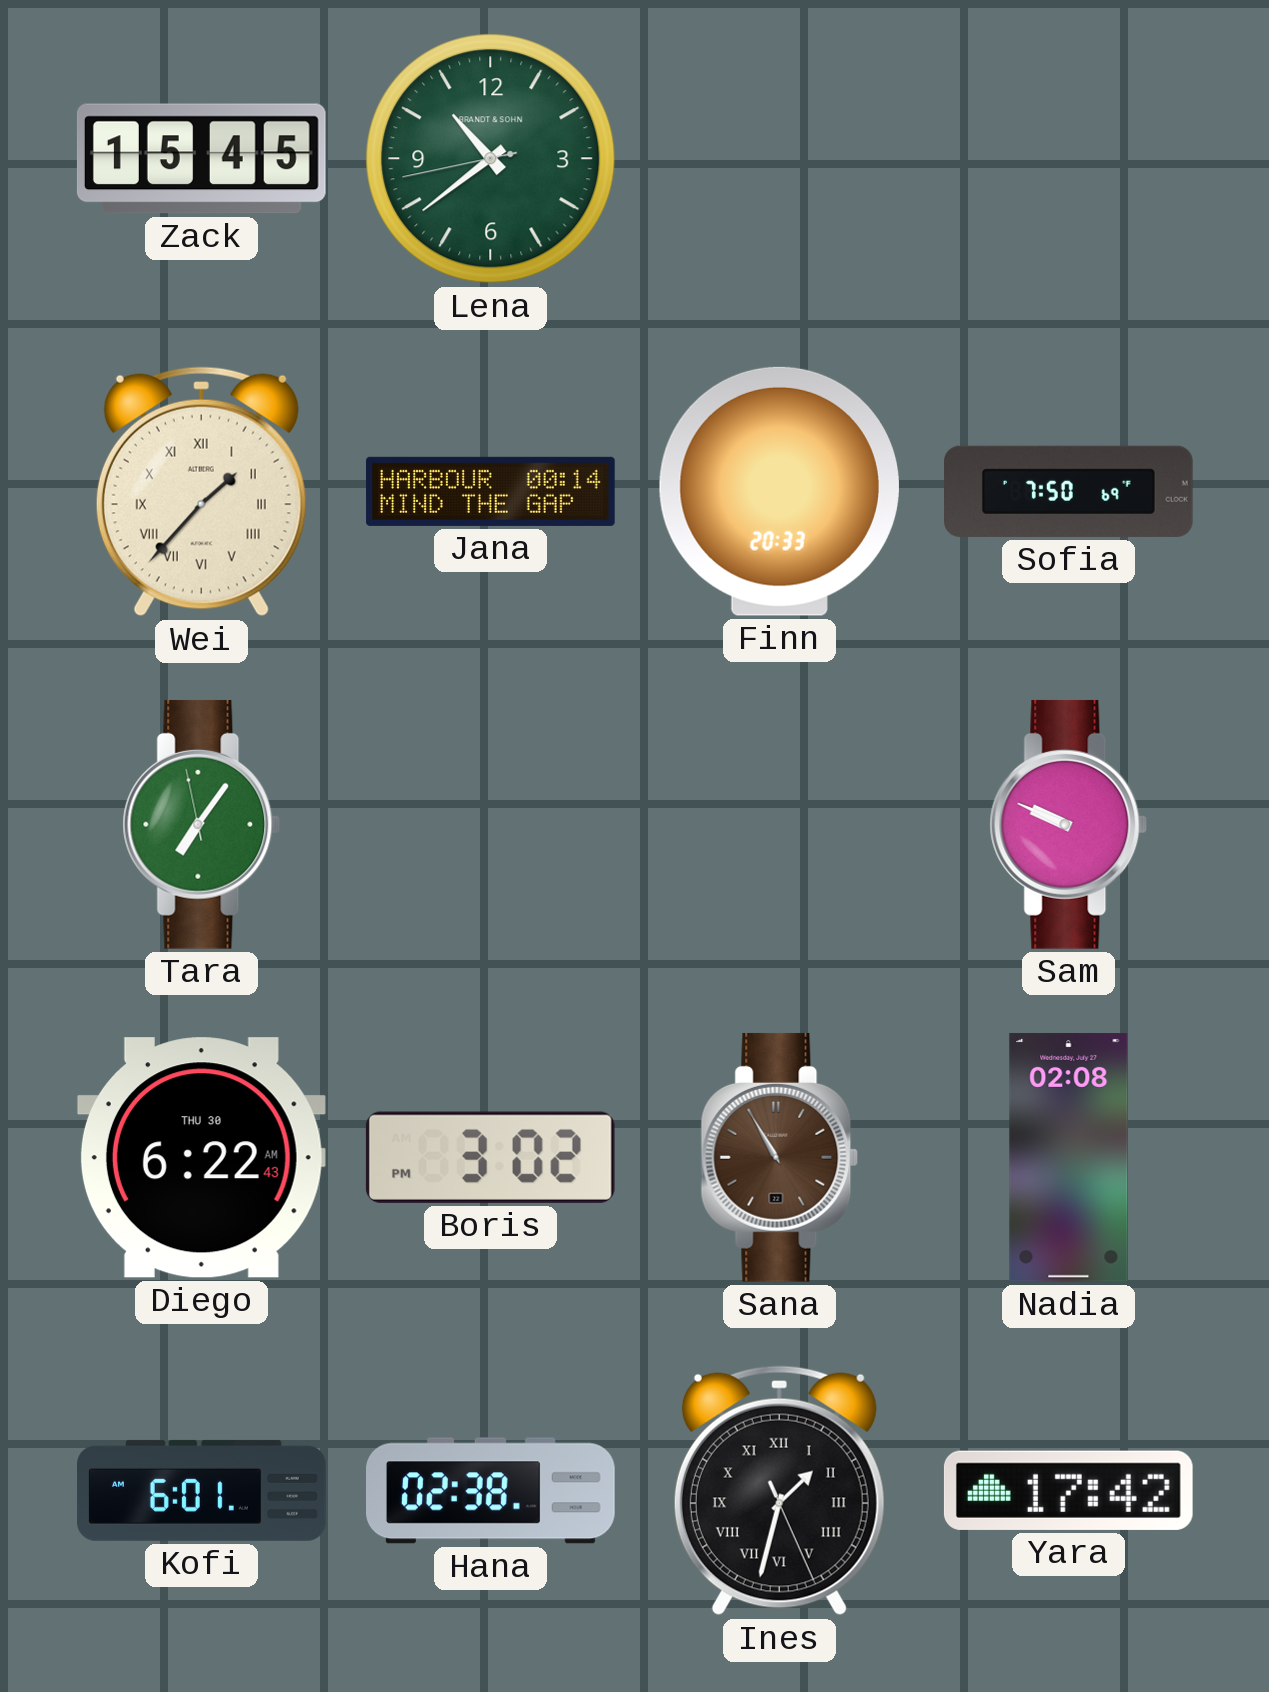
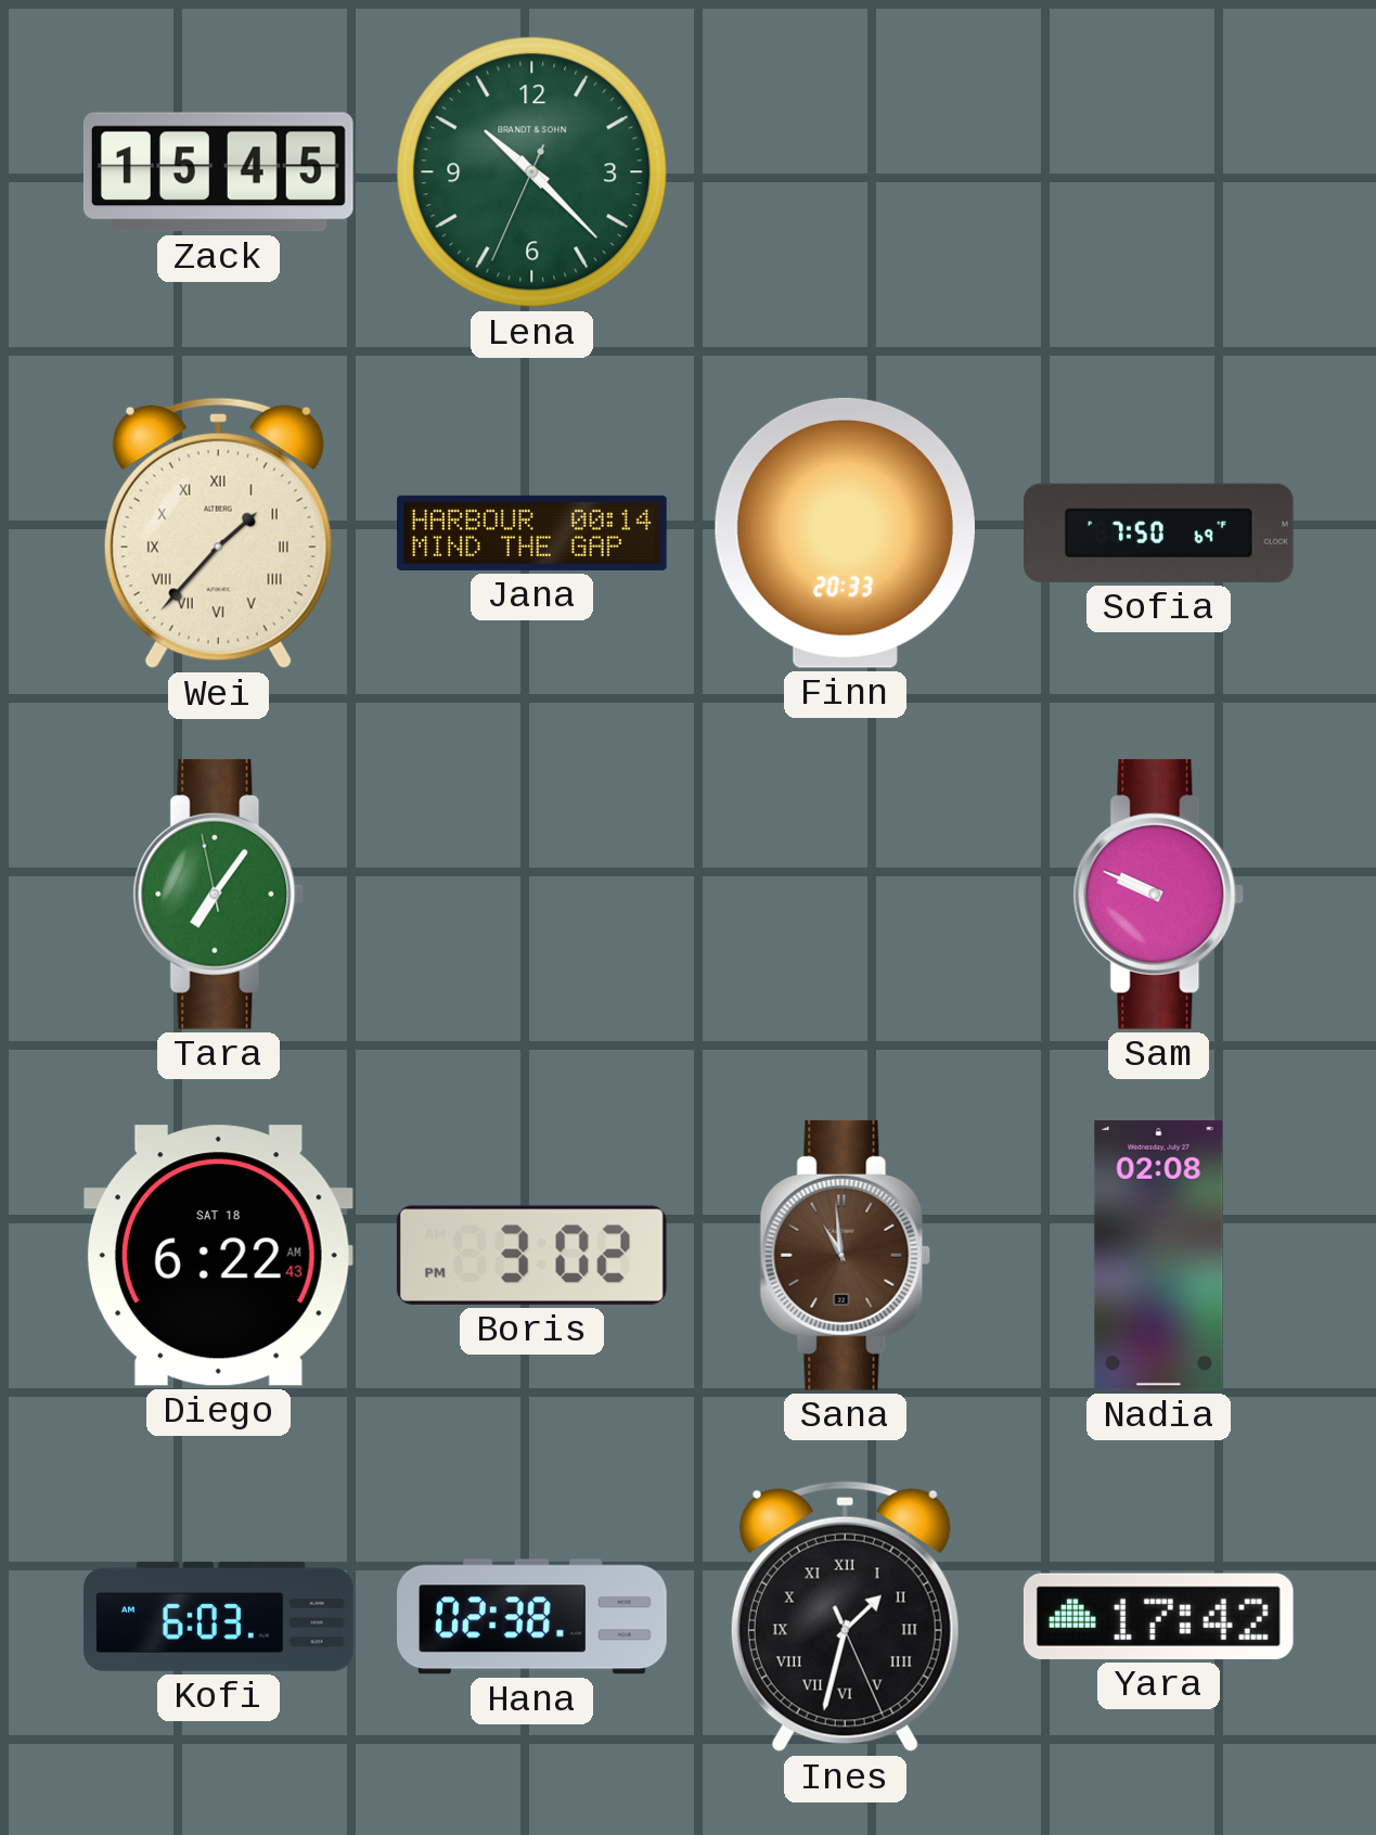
Lena: 10:38 -> 10:22
Diego date: THU 30 -> SAT 18
Sana: 10:55 -> 10:59
Kofi: 6:01 -> 6:03
